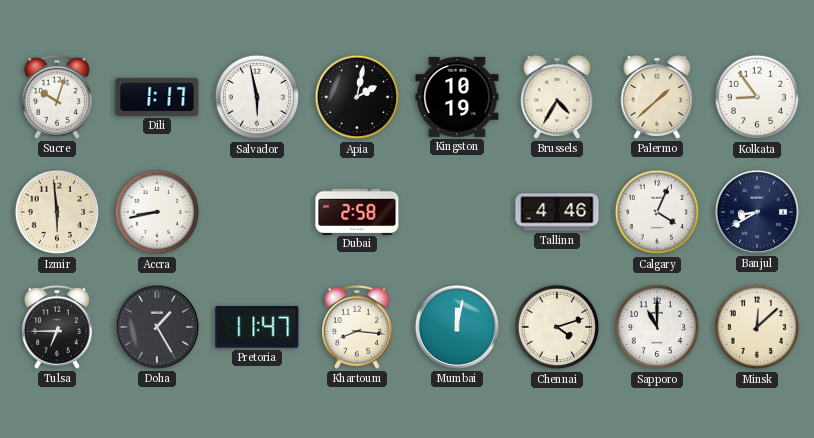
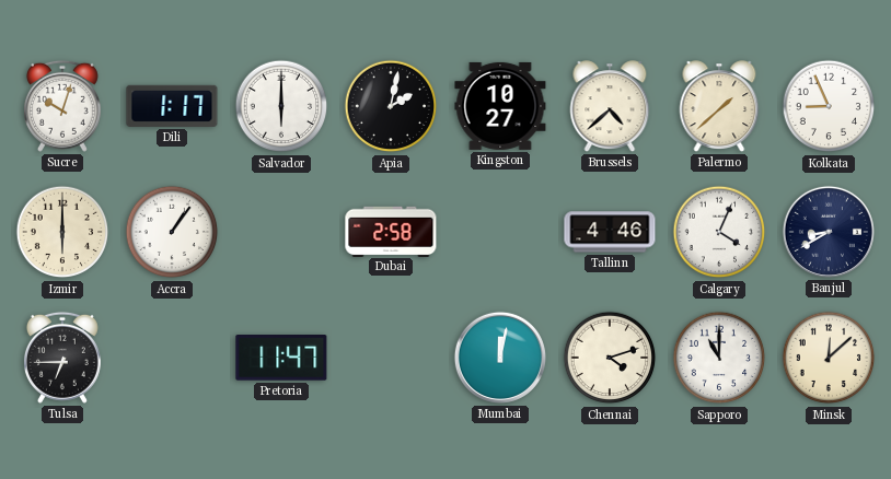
Salvador: 5:58 -> 6:00
Kingston: 10:19 -> 10:27
Brussels: 4:35 -> 4:38
Kolkata: 8:54 -> 8:56
Izmir: 5:59 -> 6:00
Accra: 8:43 -> 1:06
Doha: 1:25 -> none
Khartoum: 8:16 -> none
